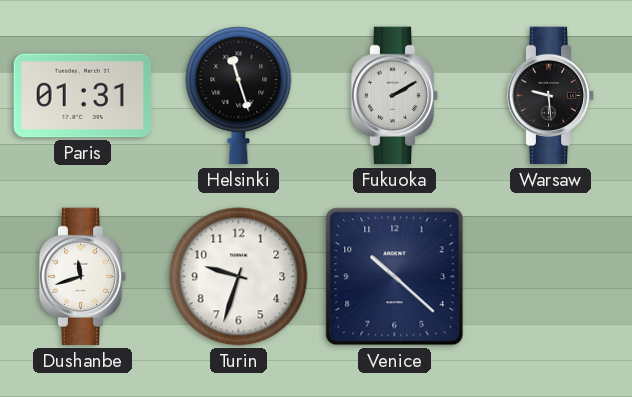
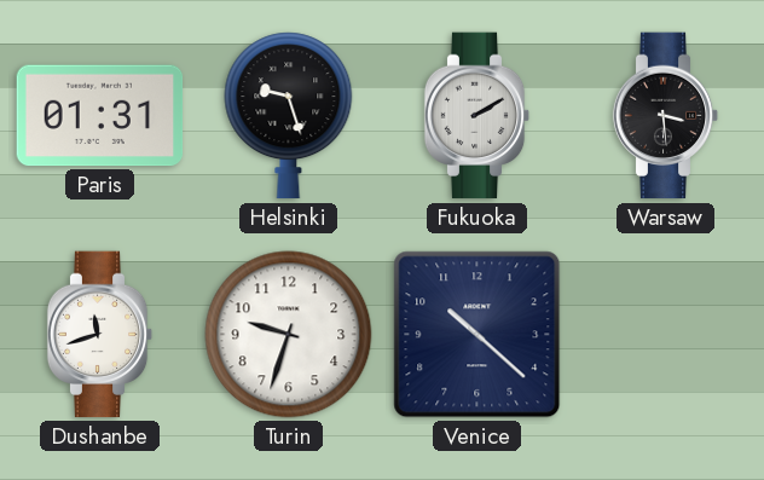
Helsinki: 11:27 -> 9:27
Warsaw: 9:29 -> 3:29
